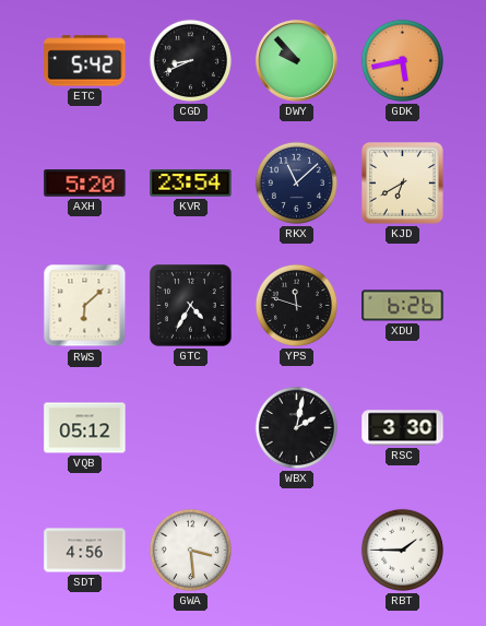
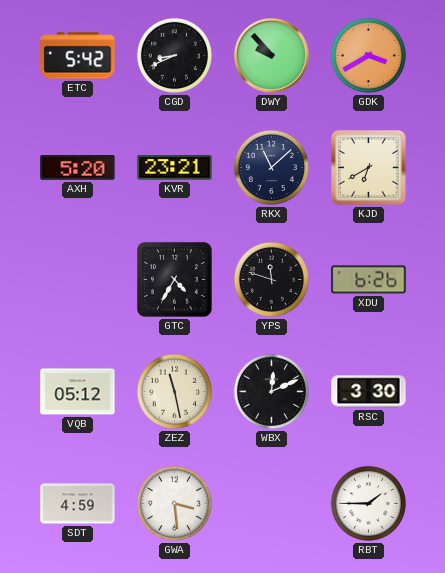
GDK: 5:43 -> 3:40
KVR: 23:54 -> 23:21
RWS: 6:08 -> none
ZEZ: none -> 11:28
WBX: 2:02 -> 12:11
SDT: 4:56 -> 4:59
